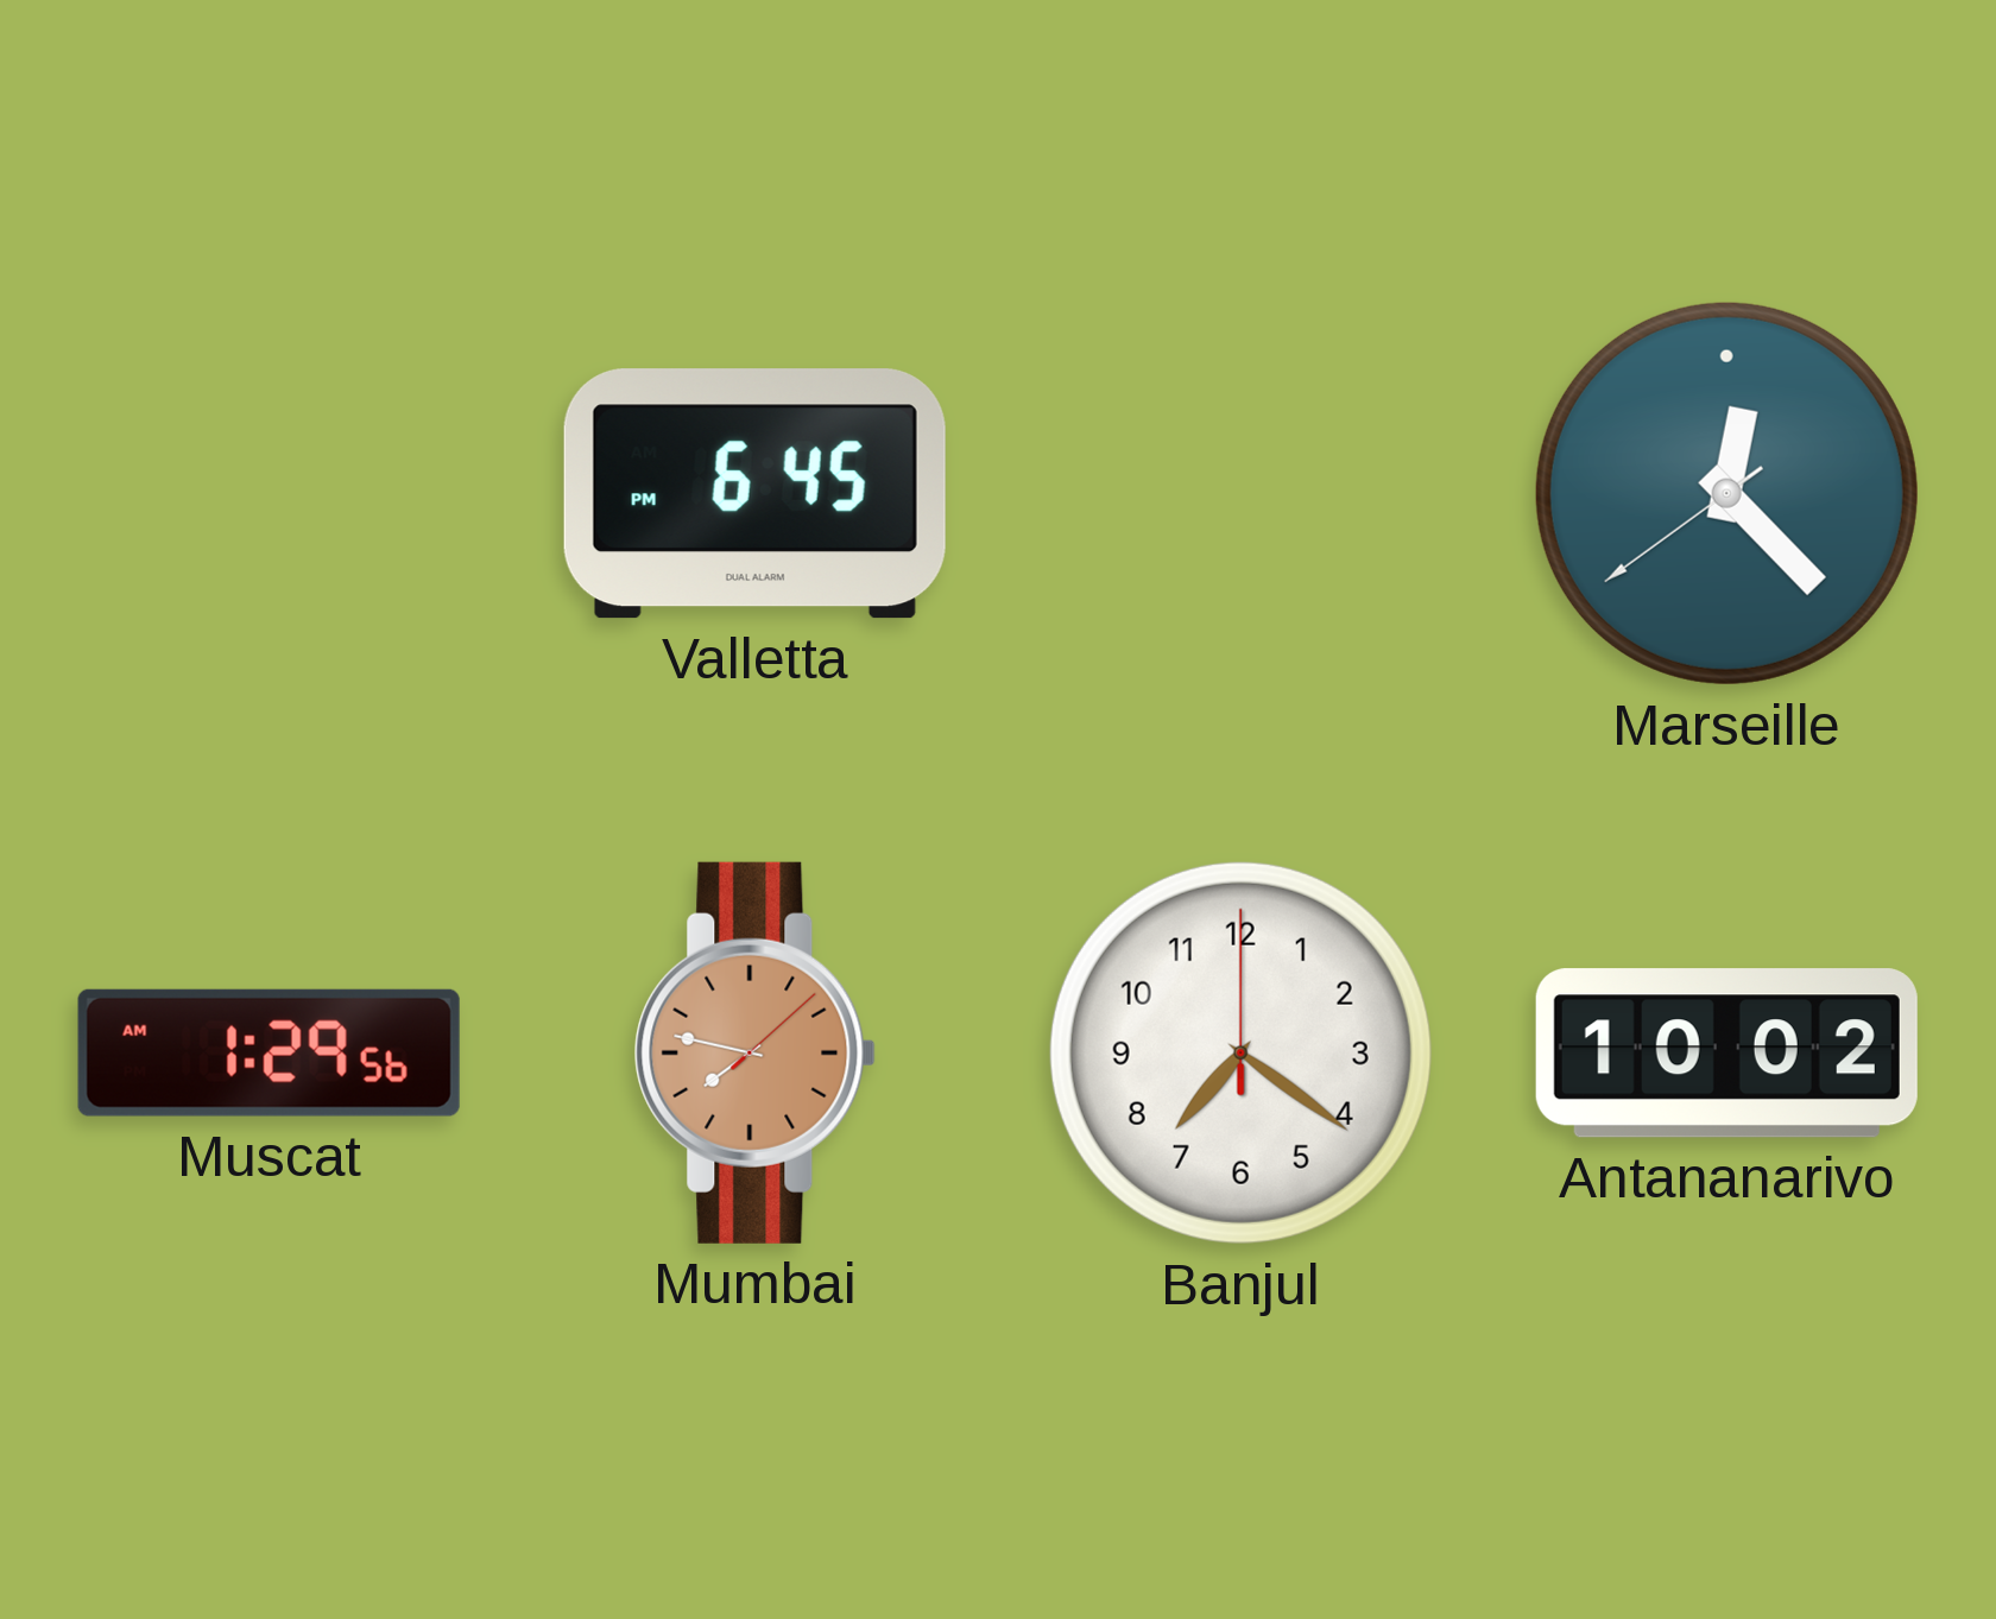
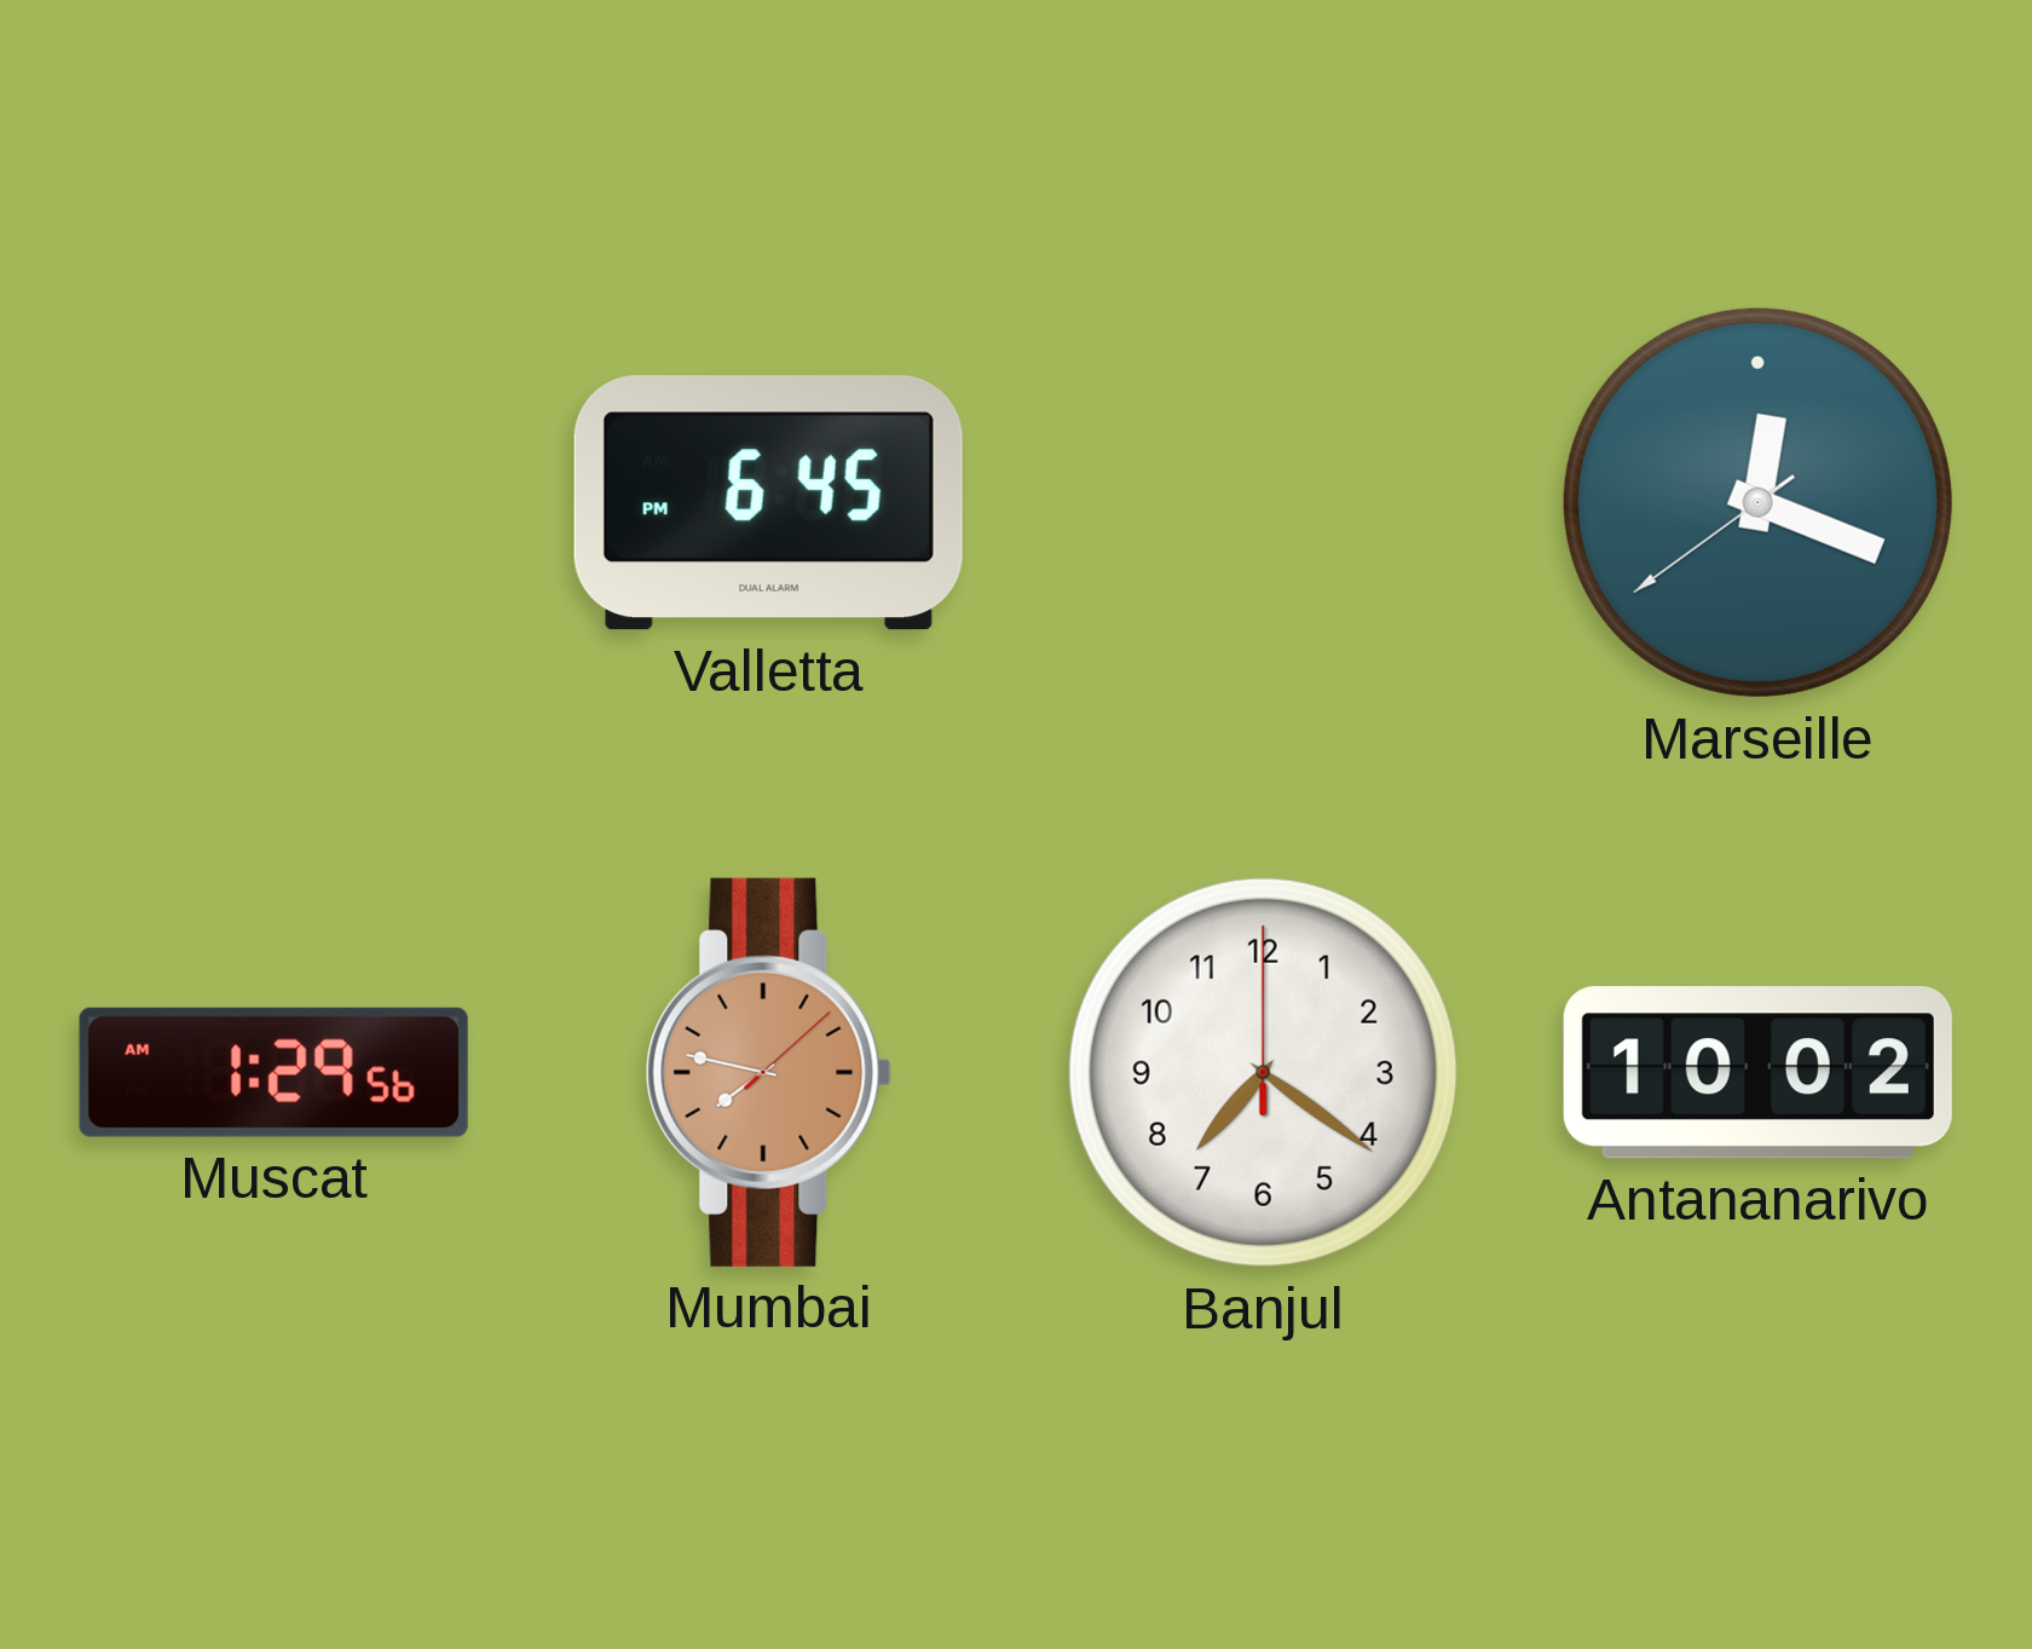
Marseille: 12:22 -> 12:18
